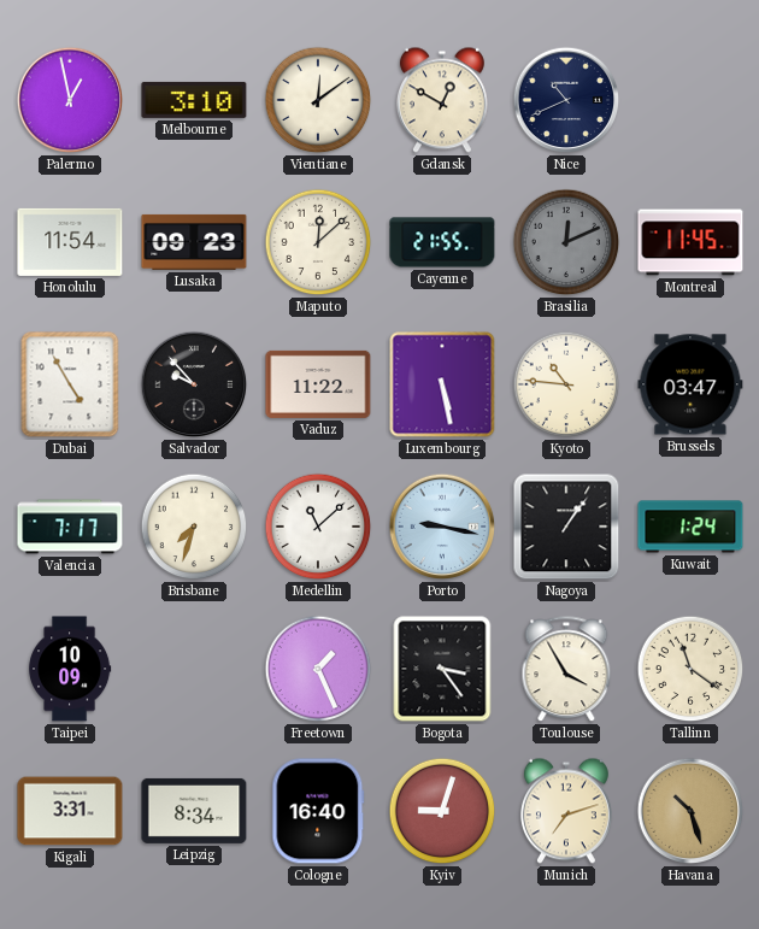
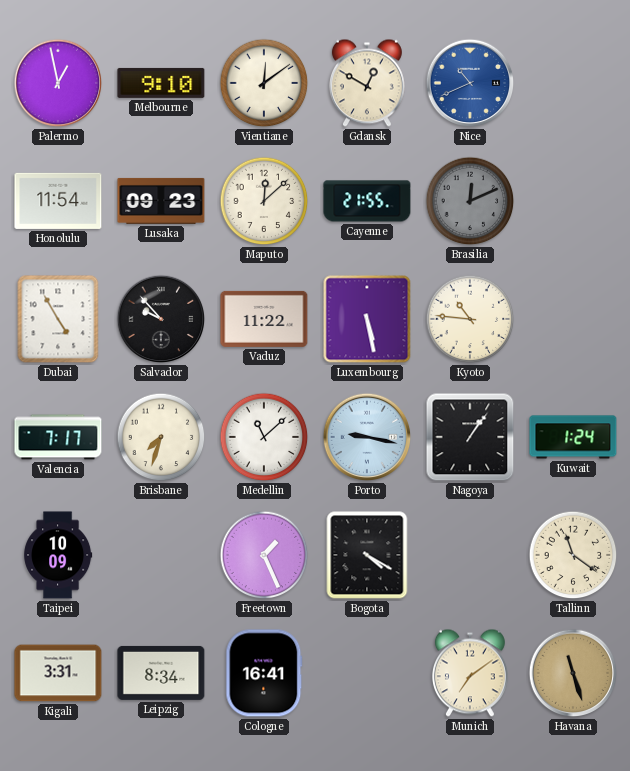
Melbourne: 3:10 -> 9:10
Nice dial: navy -> blue
Montreal: 11:45 -> none
Brussels: 03:47 -> none
Bogota: 3:24 -> 4:20
Toulouse: 3:55 -> none
Cologne: 16:40 -> 16:41
Kyiv: 9:03 -> none
Munich: 7:12 -> 7:09
Havana: 10:27 -> 11:27
